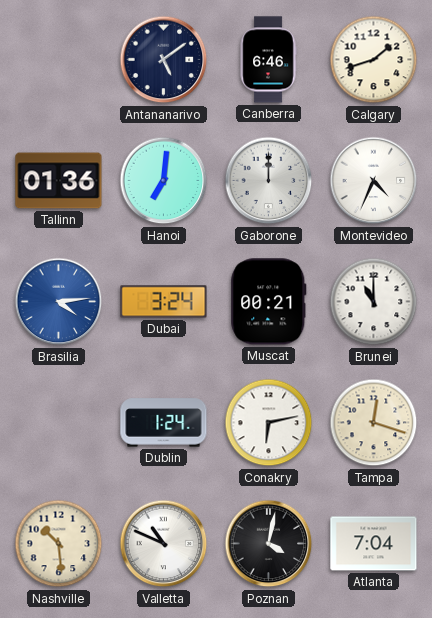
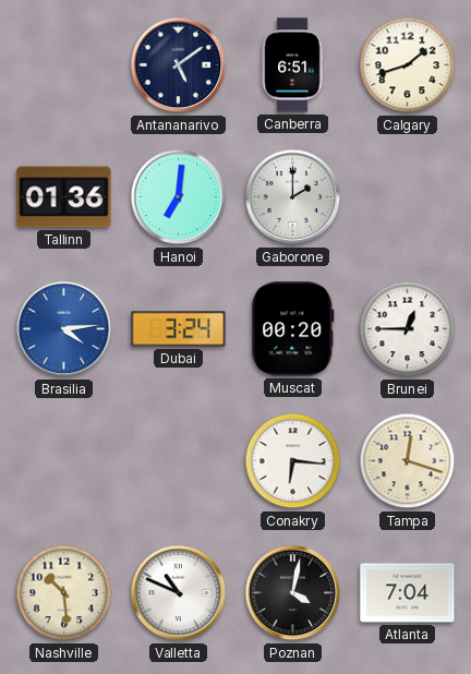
Canberra: 6:46 -> 6:51
Gaborone: 12:00 -> 2:00
Montevideo: 4:34 -> none
Muscat: 00:21 -> 00:20
Brunei: 11:00 -> 12:45
Dublin: 1:24 -> none
Conakry: 6:13 -> 6:16
